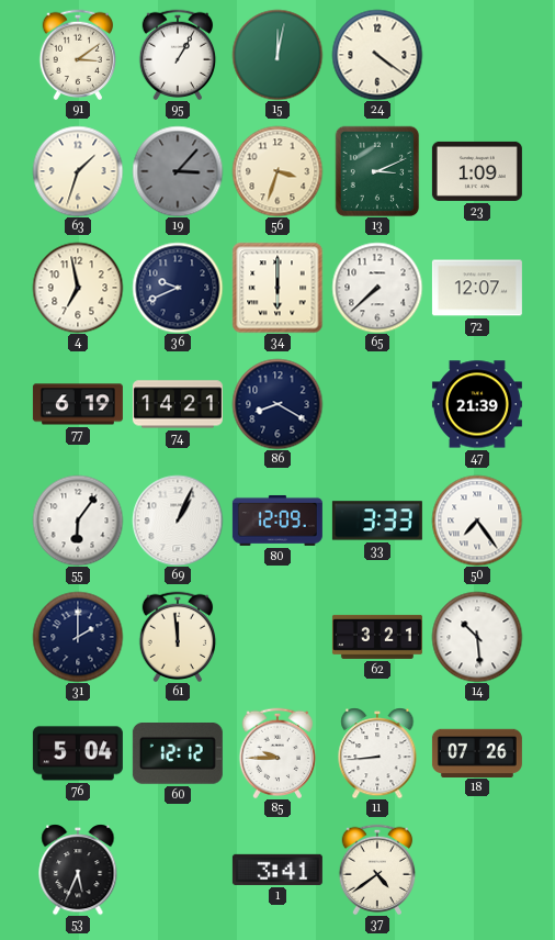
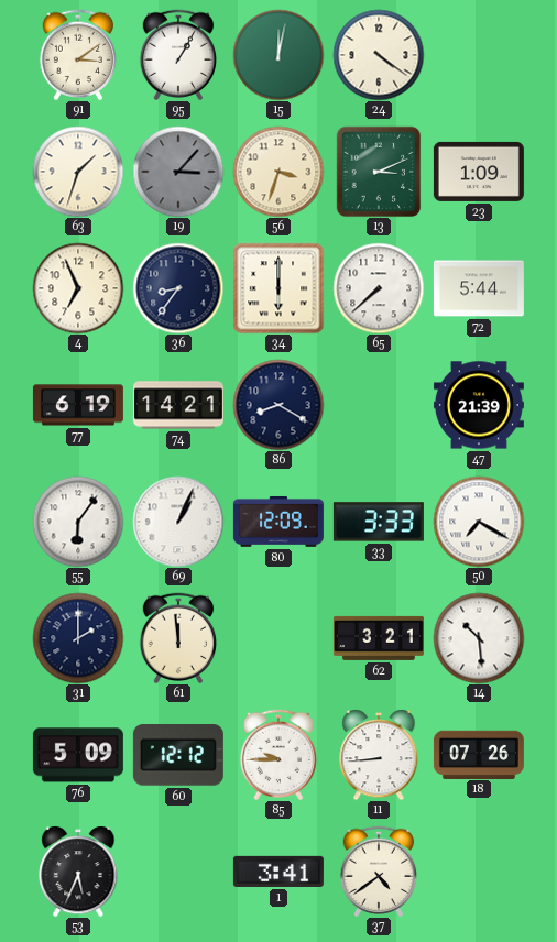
4: 6:58 -> 6:56
36: 9:41 -> 8:36
72: 12:07 -> 5:44
50: 7:24 -> 7:20
76: 5:04 -> 5:09
